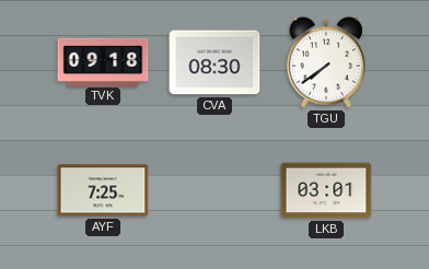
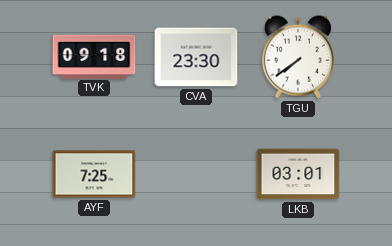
CVA: 08:30 -> 23:30
